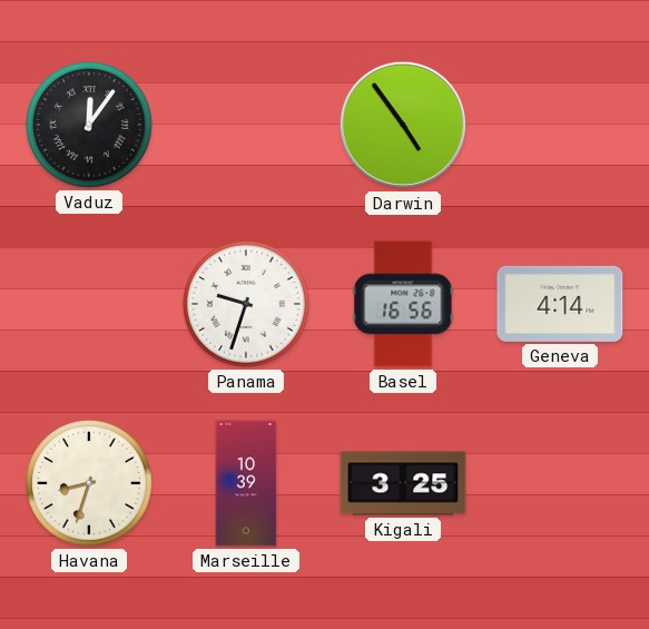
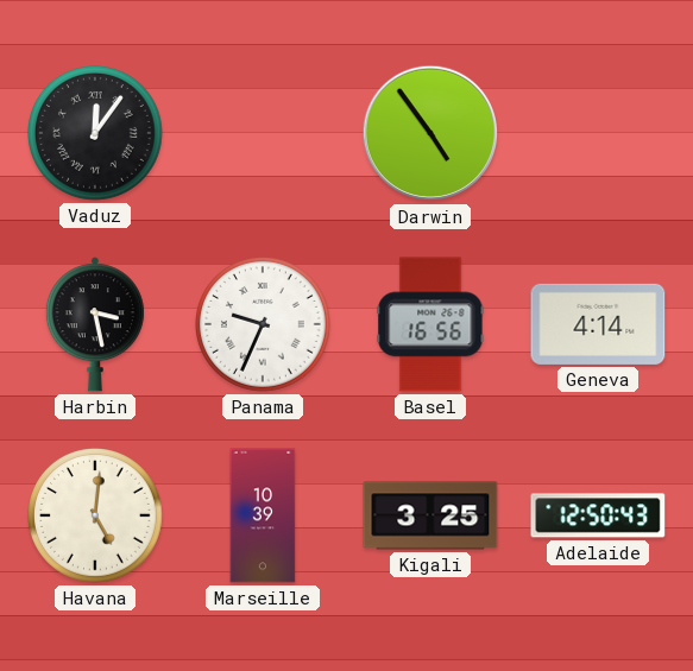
Harbin: none -> 3:28
Panama: 9:33 -> 9:34
Havana: 8:33 -> 5:01
Adelaide: none -> 12:50
